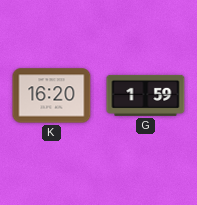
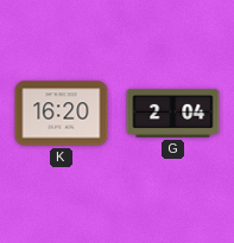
G: 1:59 -> 2:04
